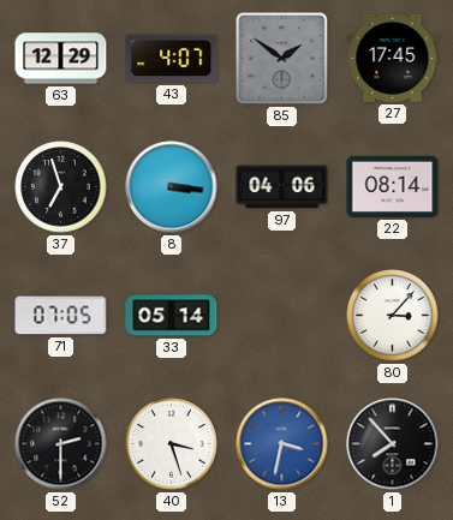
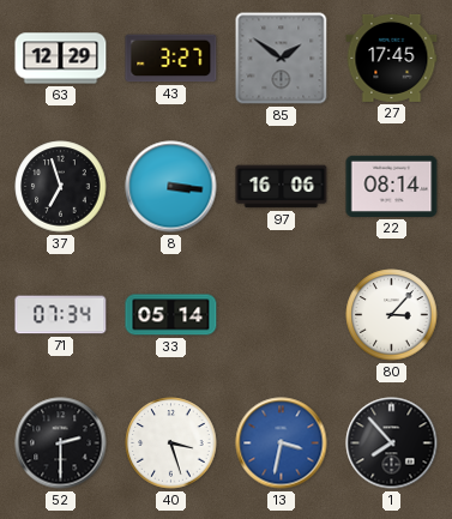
43: 4:07 -> 3:27
97: 04:06 -> 16:06
71: 07:05 -> 07:34
